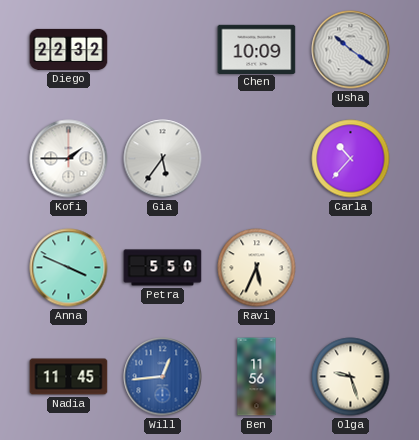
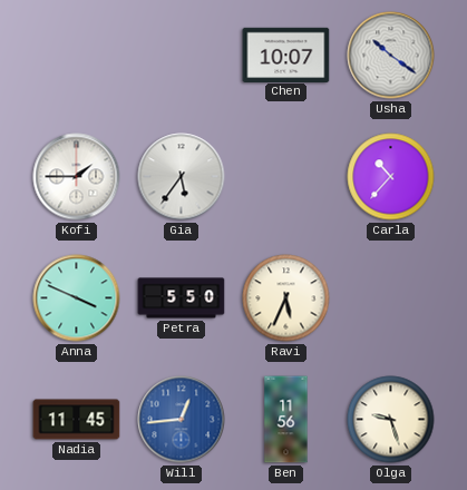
Diego: 22:32 -> none
Chen: 10:09 -> 10:07
